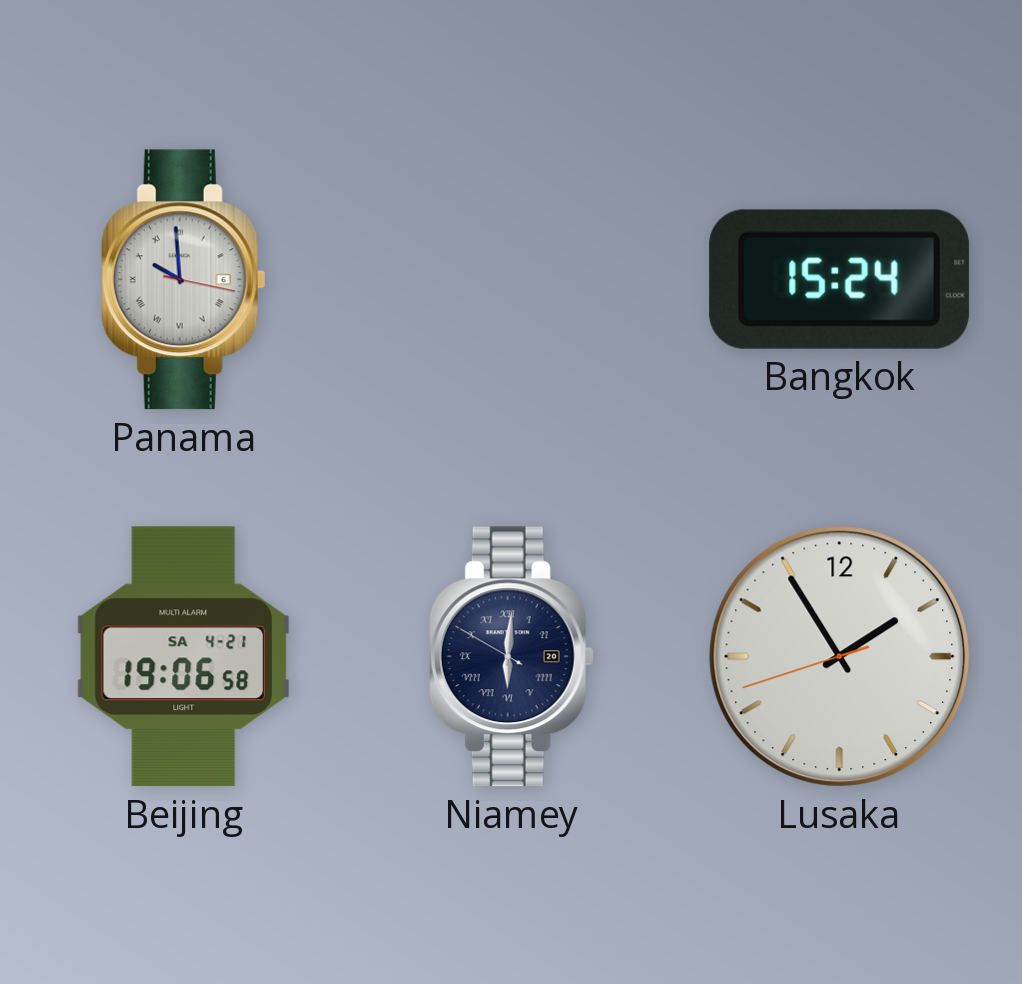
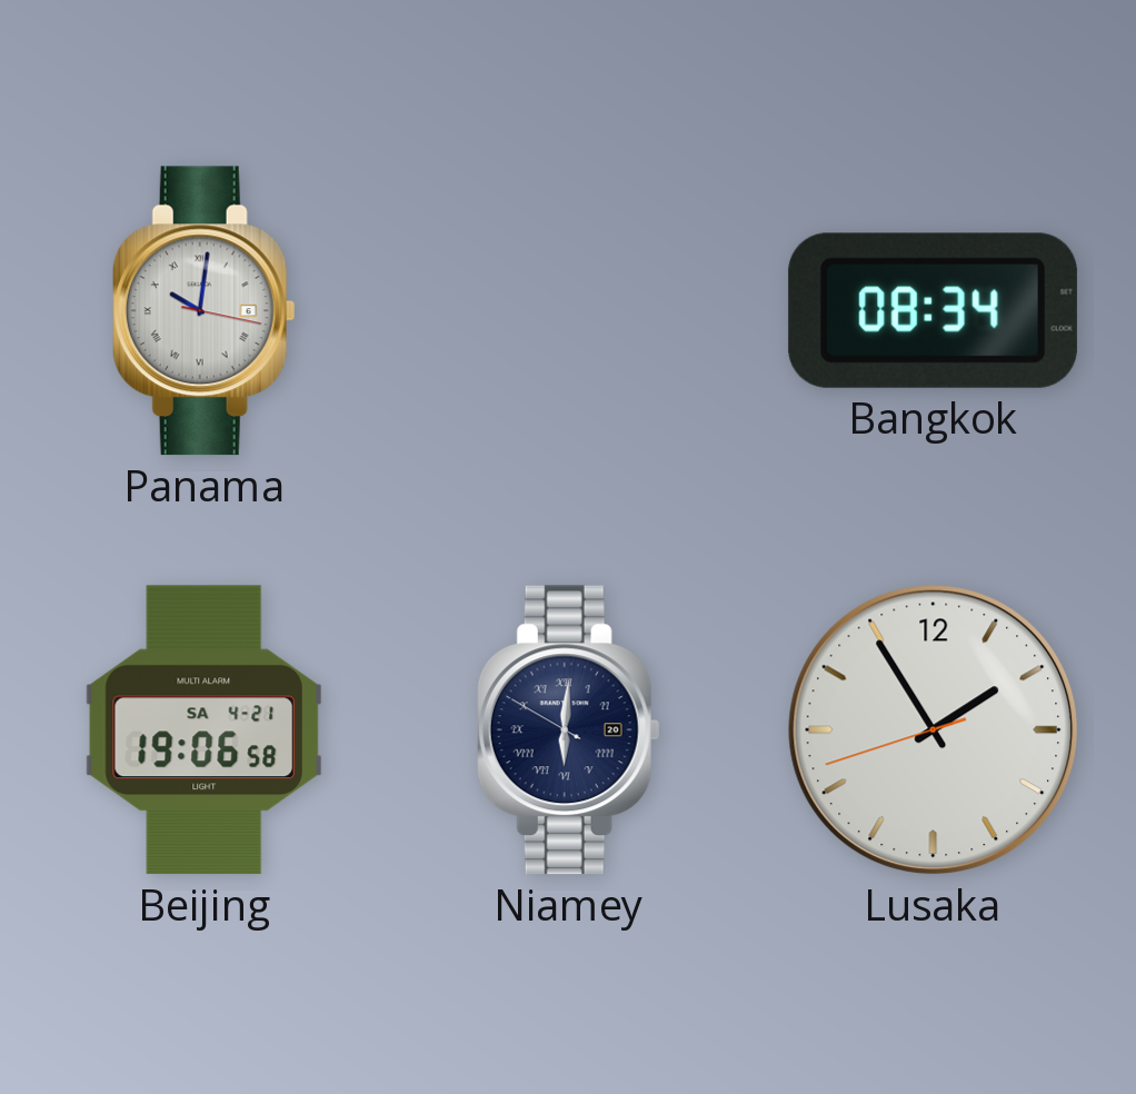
Panama: 9:59 -> 10:01
Bangkok: 15:24 -> 08:34
